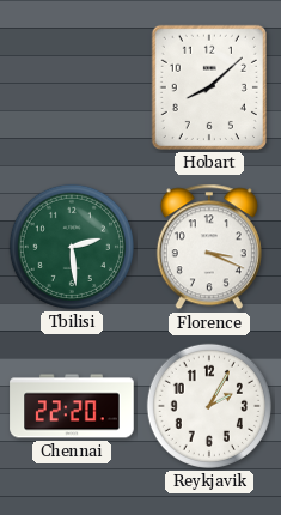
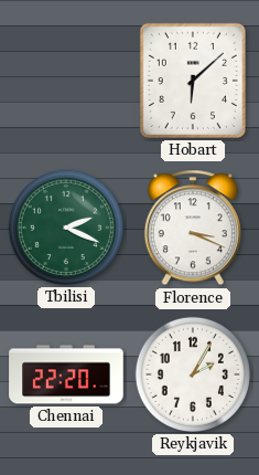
Hobart: 8:08 -> 6:08
Tbilisi: 2:29 -> 2:19
